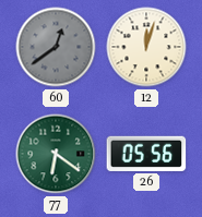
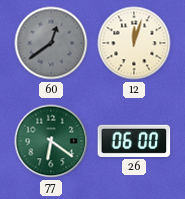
26: 05:56 -> 06:00
